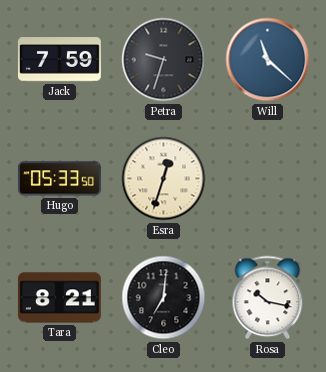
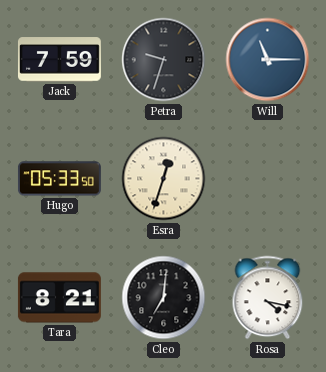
Will: 11:22 -> 11:15
Rosa: 10:17 -> 4:17
